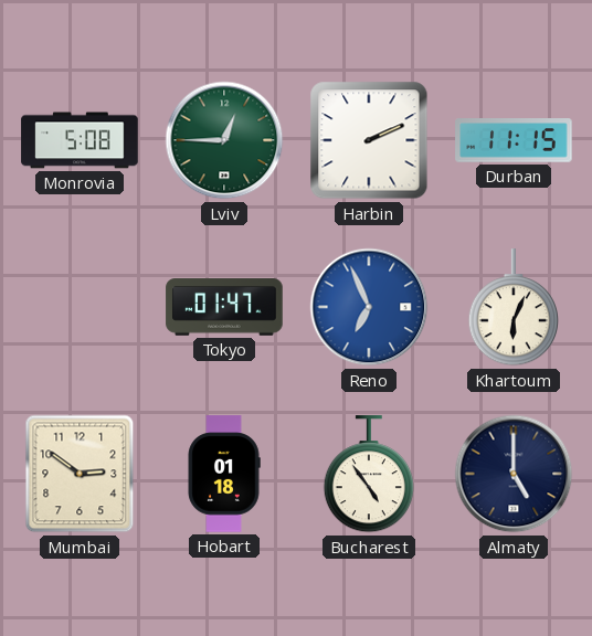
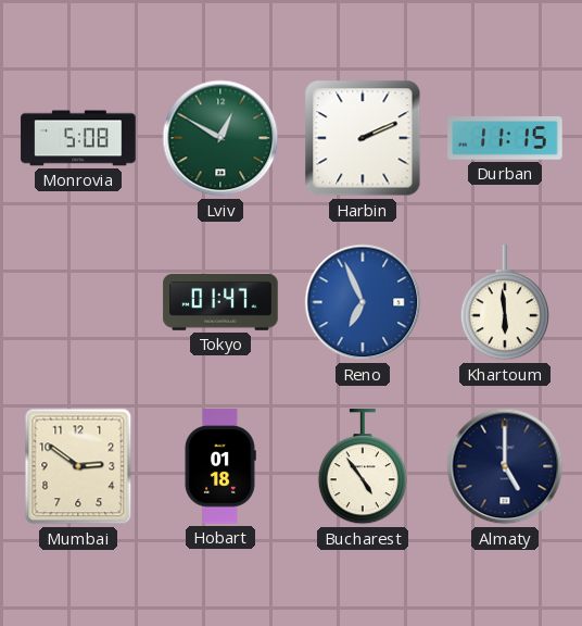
Lviv: 12:45 -> 12:50
Khartoum: 6:04 -> 5:59
